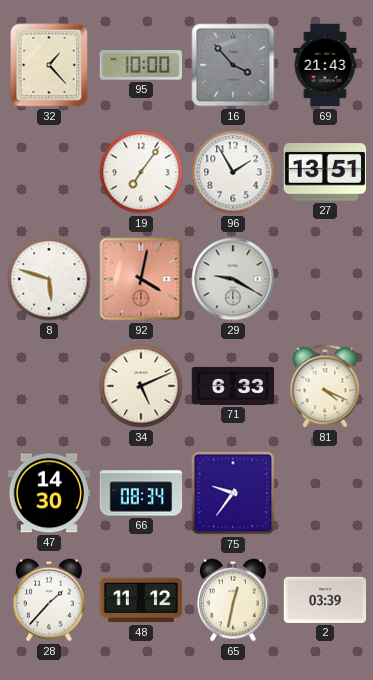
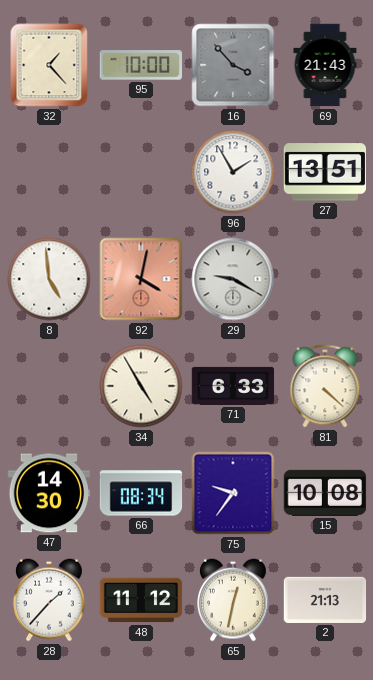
19: 7:06 -> none
8: 5:48 -> 4:59
34: 5:11 -> 4:55
81: 4:19 -> 4:22
15: none -> 10:08
2: 03:39 -> 21:13
